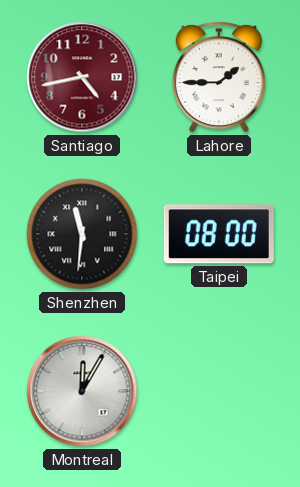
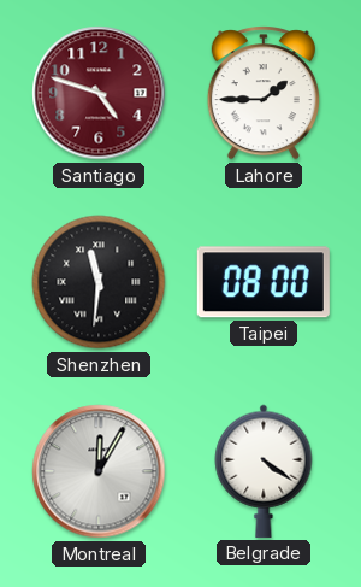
Santiago: 4:43 -> 4:48
Belgrade: none -> 4:21
